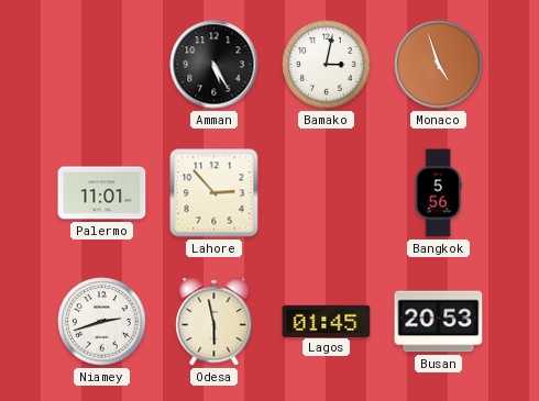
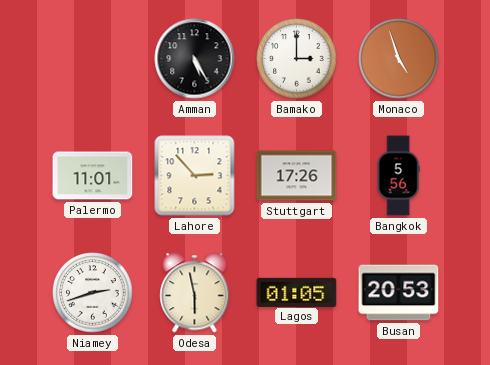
Bamako: 3:02 -> 3:00
Stuttgart: none -> 17:26
Lagos: 01:45 -> 01:05
